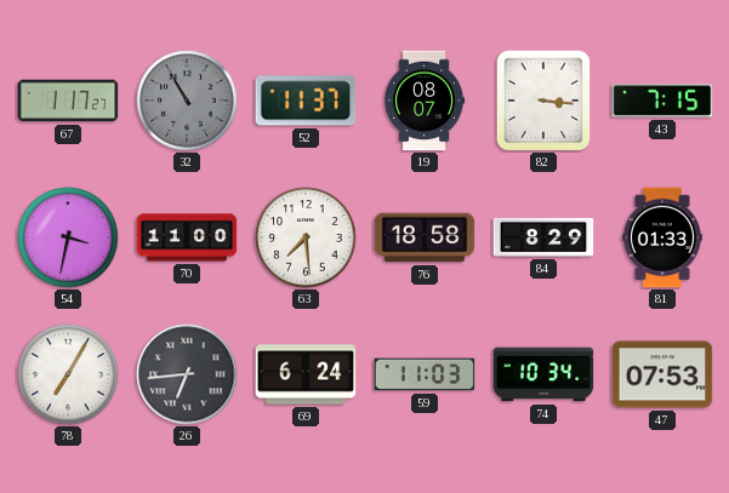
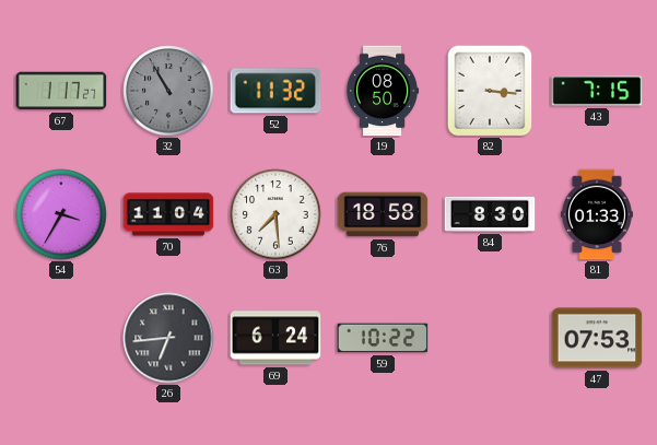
52: 11:37 -> 11:32
19: 08:07 -> 08:50
54: 3:32 -> 3:35
70: 11:00 -> 11:04
84: 8:29 -> 8:30
78: 7:05 -> none
59: 11:03 -> 10:22
74: 10:34 -> none
